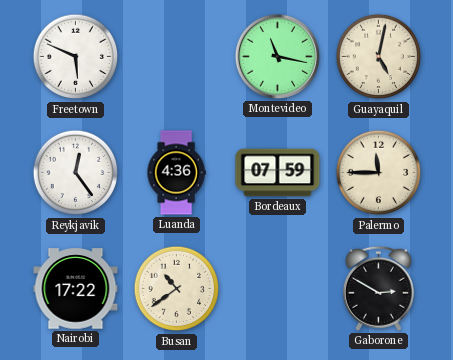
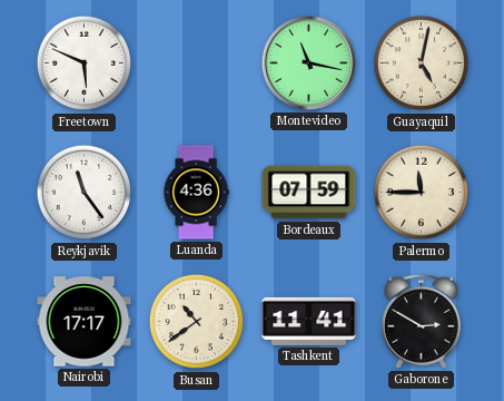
Reykjavik: 12:24 -> 11:24
Nairobi: 17:22 -> 17:17
Tashkent: none -> 11:41
